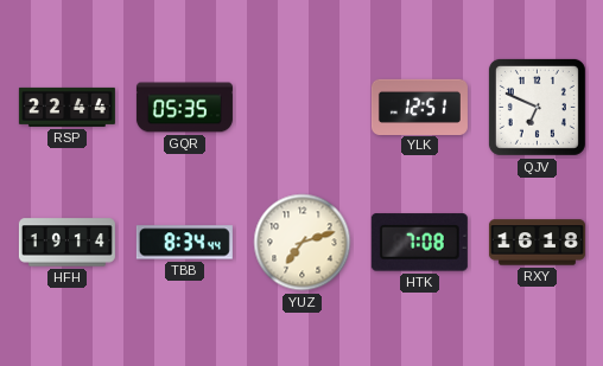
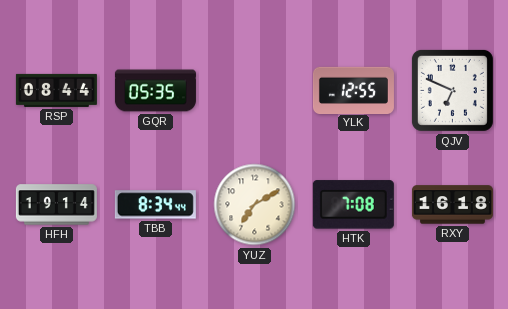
RSP: 22:44 -> 08:44
YLK: 12:51 -> 12:55
YUZ: 7:12 -> 7:10
